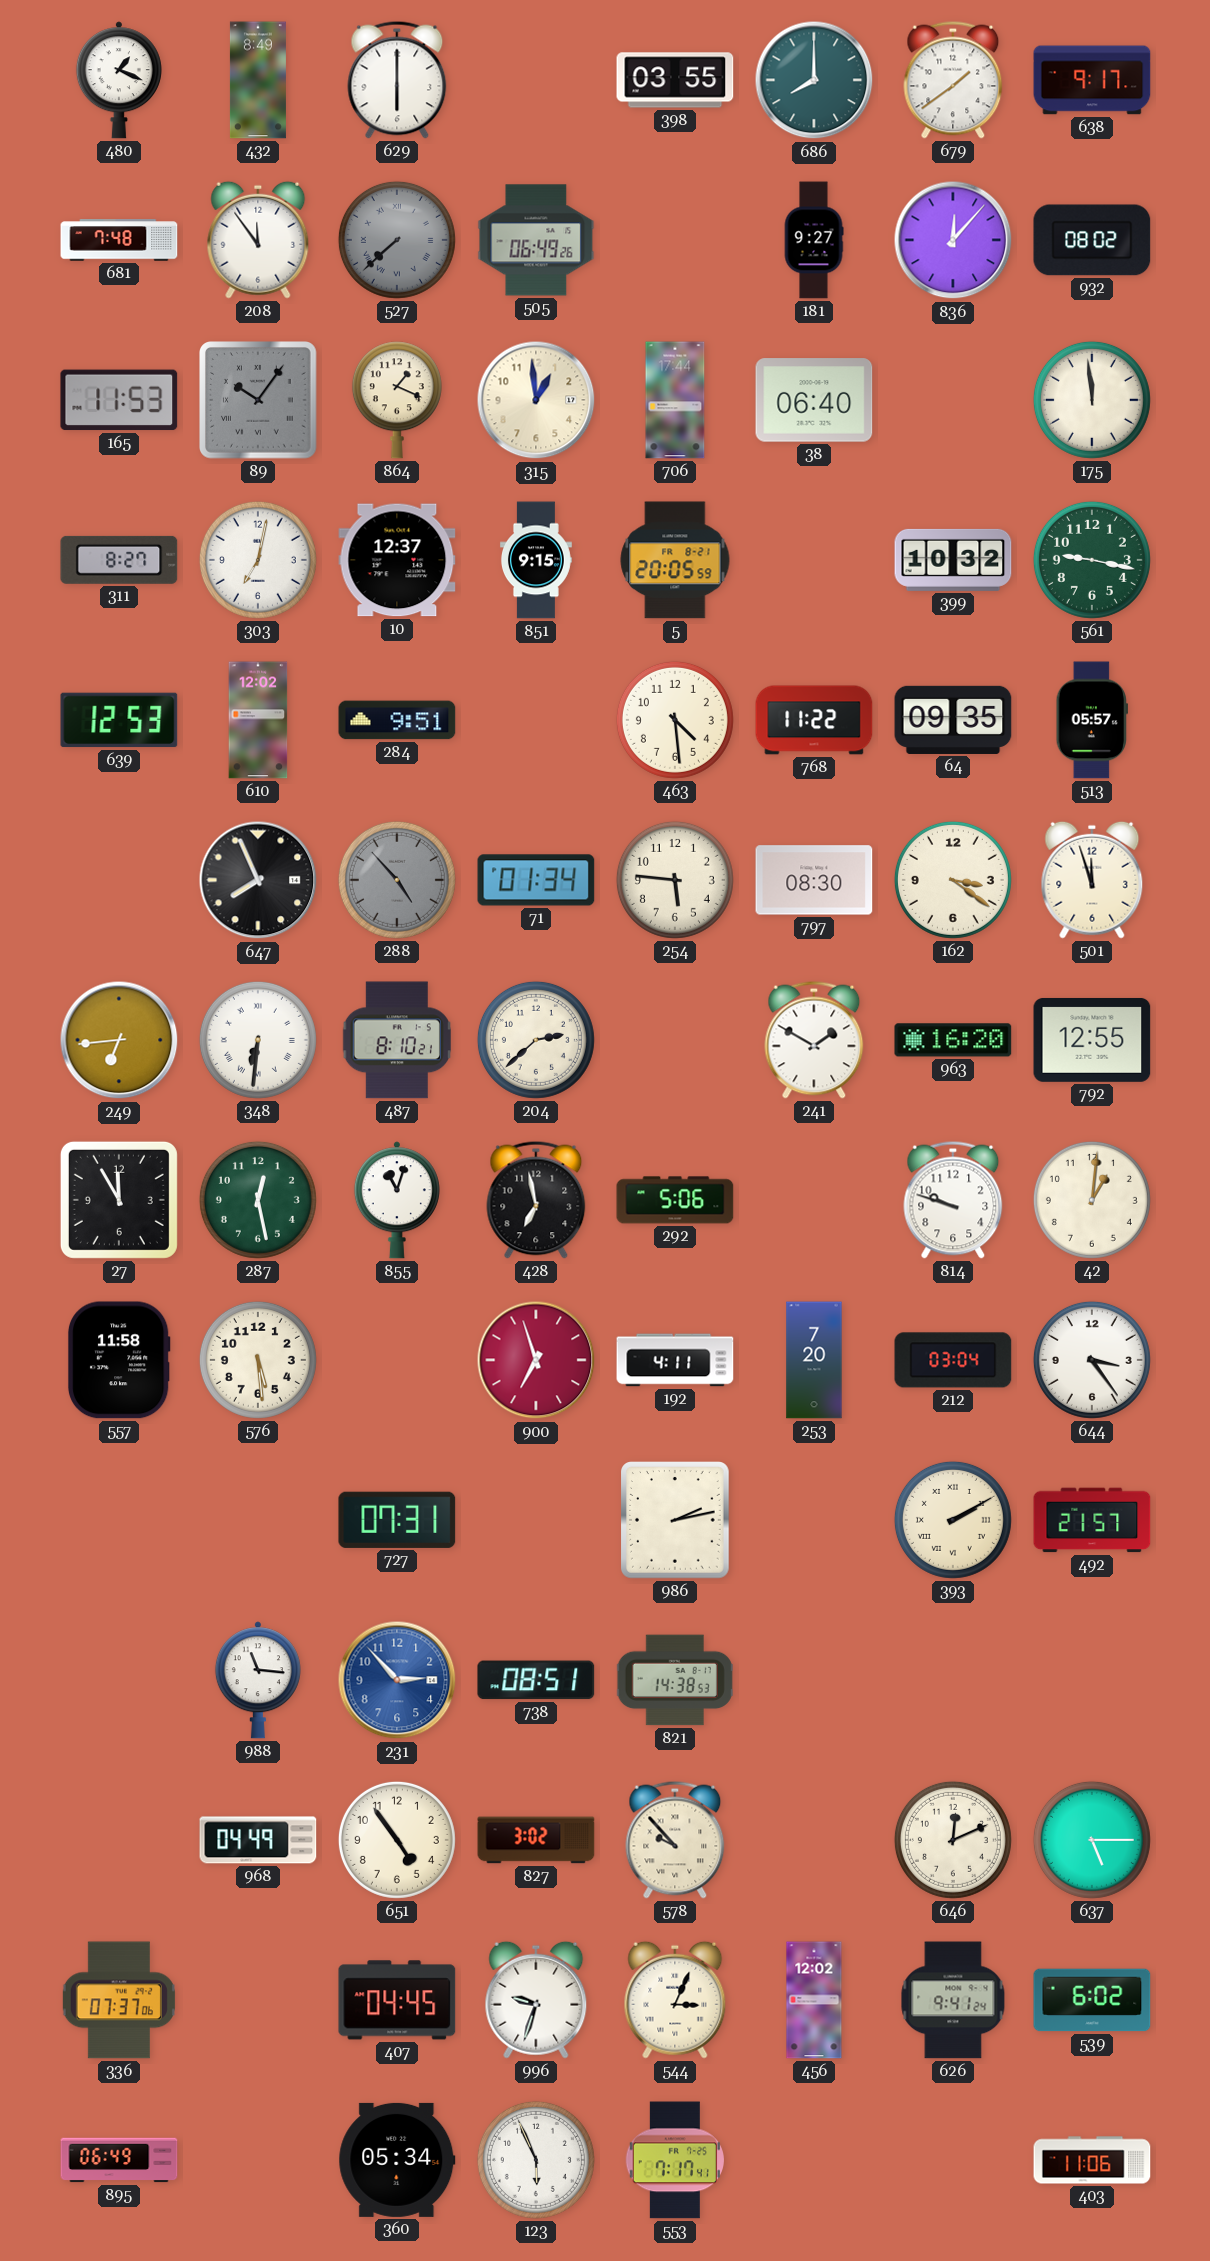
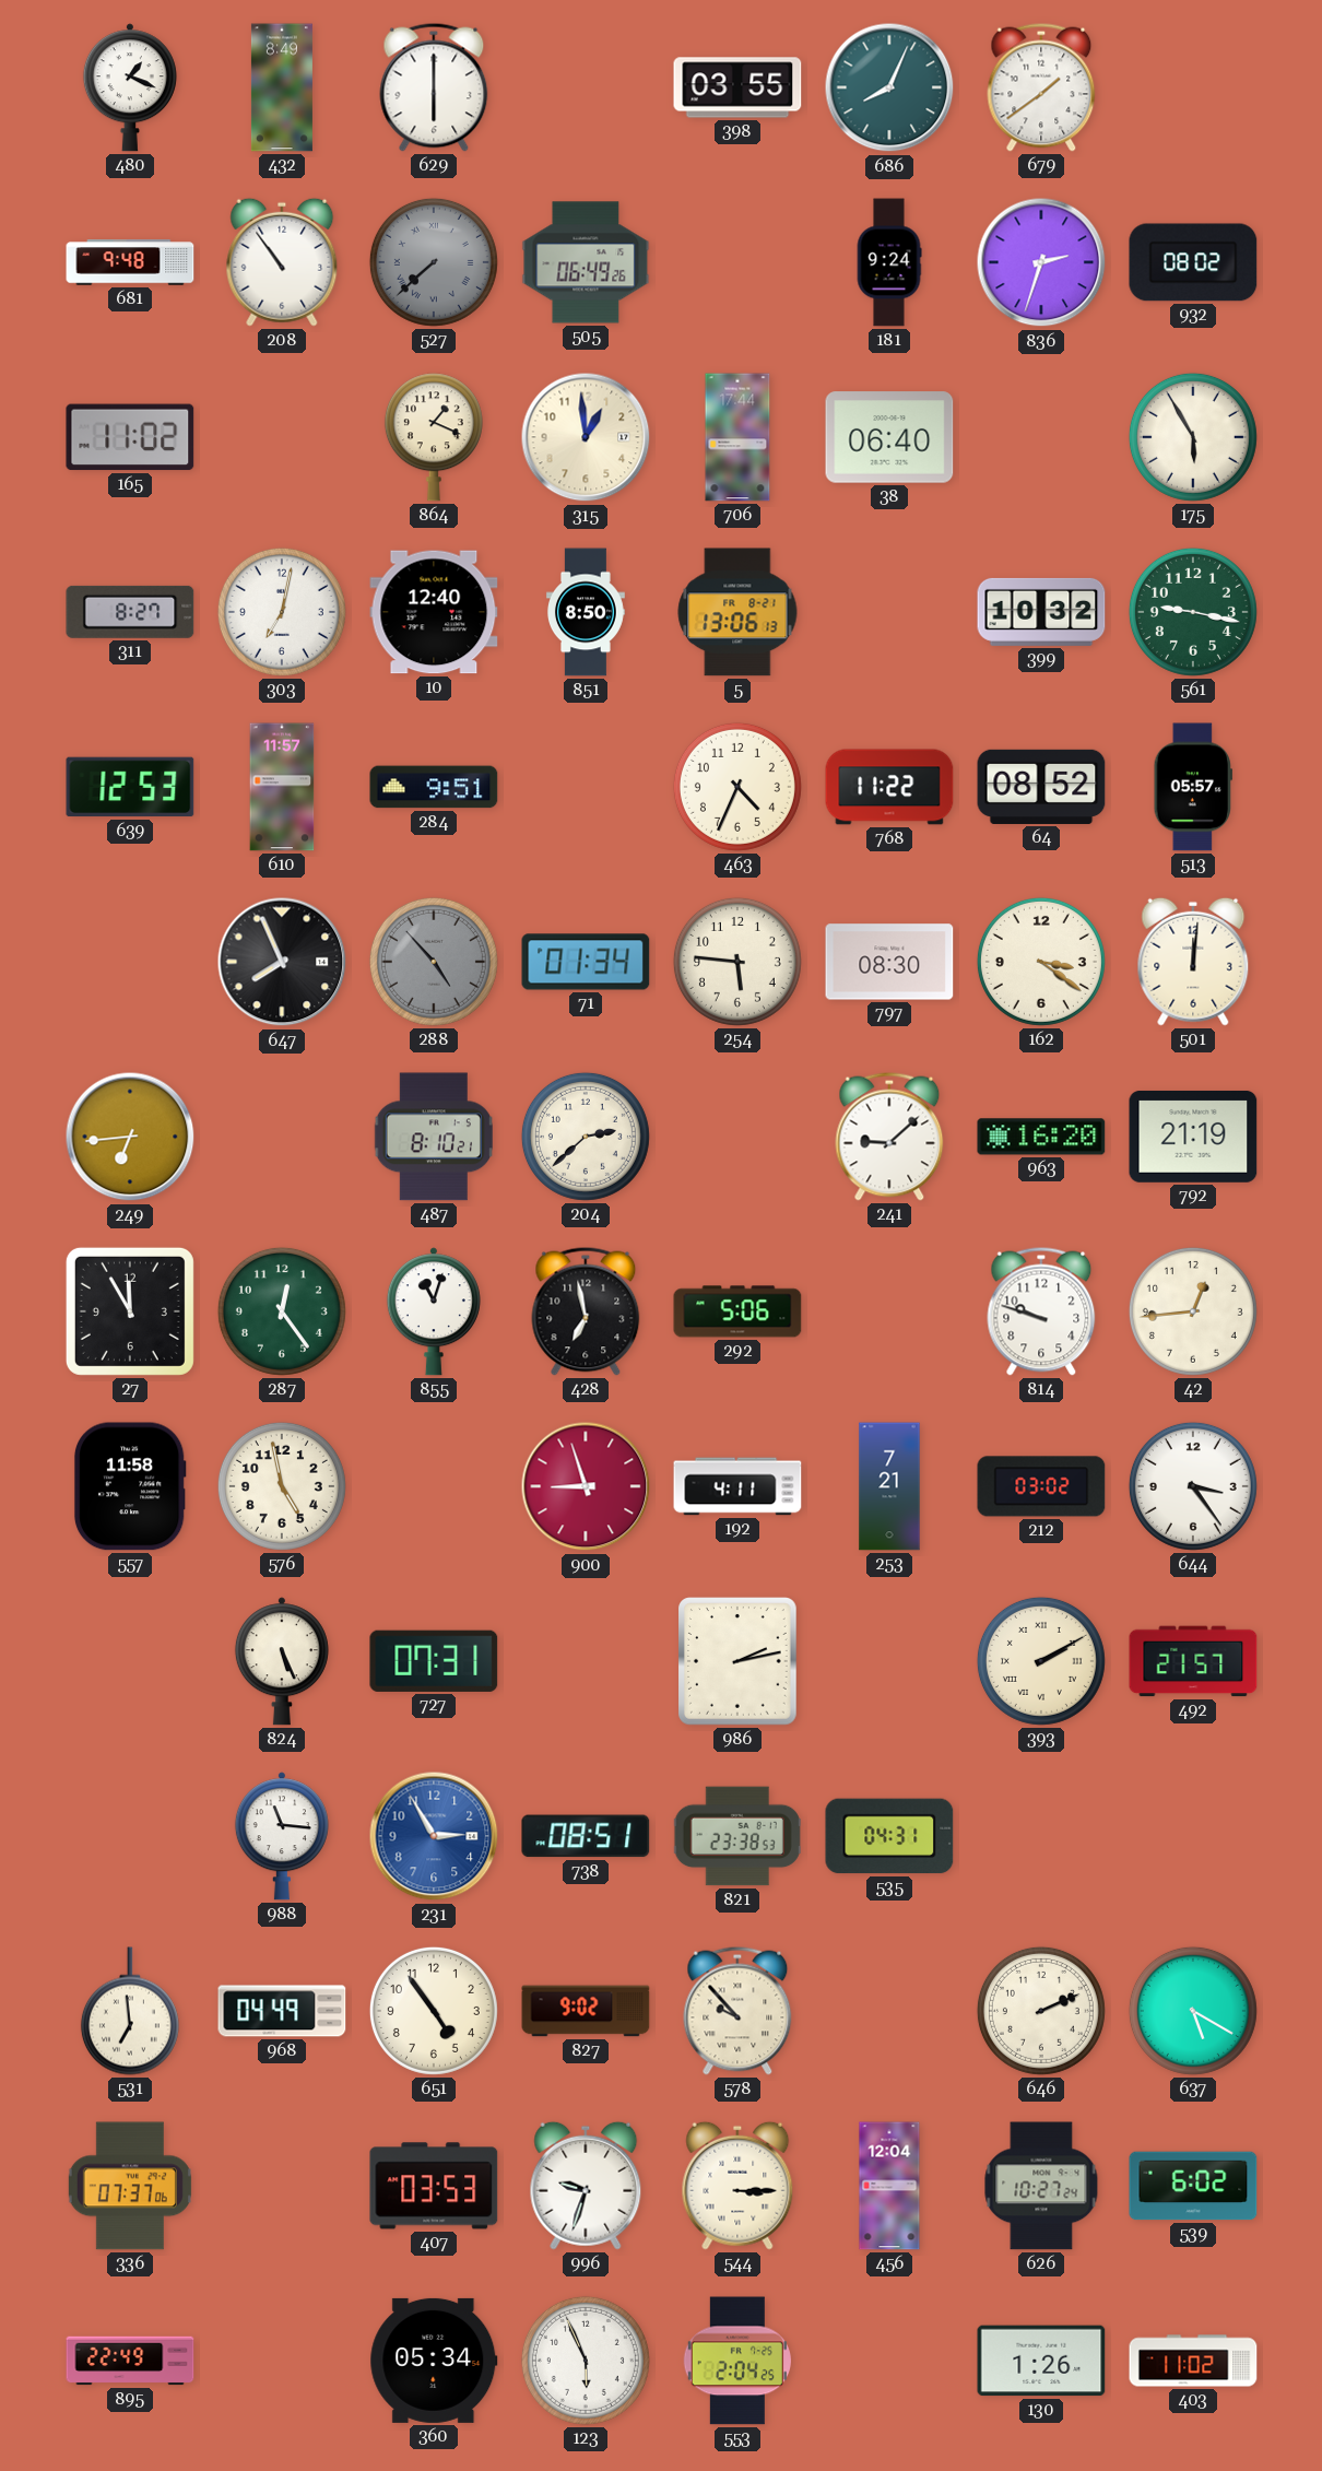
686: 8:00 -> 8:04
638: 9:17 -> none
681: 7:48 -> 9:48
208: 11:54 -> 10:54
181: 9:27 -> 9:24
836: 12:07 -> 2:33
165: 11:53 -> 11:02
89: 10:06 -> none
175: 11:59 -> 5:55
10: 12:37 -> 12:40
851: 9:15 -> 8:50
5: 20:05 -> 13:06
610: 12:02 -> 11:57
463: 4:29 -> 4:34
64: 09:35 -> 08:52
501: 11:57 -> 12:01
348: 6:31 -> none
241: 1:50 -> 9:08
792: 12:55 -> 21:19
287: 12:28 -> 12:24
42: 1:01 -> 12:44
576: 5:29 -> 4:58
900: 6:57 -> 8:57
253: 7:20 -> 7:21
212: 03:04 -> 03:02
824: none -> 5:26
231: 2:53 -> 2:55
821: 14:38 -> 23:38
535: none -> 04:31
531: none -> 6:59
827: 3:02 -> 9:02
646: 12:11 -> 2:11
637: 5:15 -> 5:20
407: 04:45 -> 03:53
544: 3:04 -> 3:15
456: 12:02 -> 12:04
626: 9:41 -> 10:27
895: 06:49 -> 22:49
553: 7:17 -> 2:04
130: none -> 1:26
403: 11:06 -> 11:02
